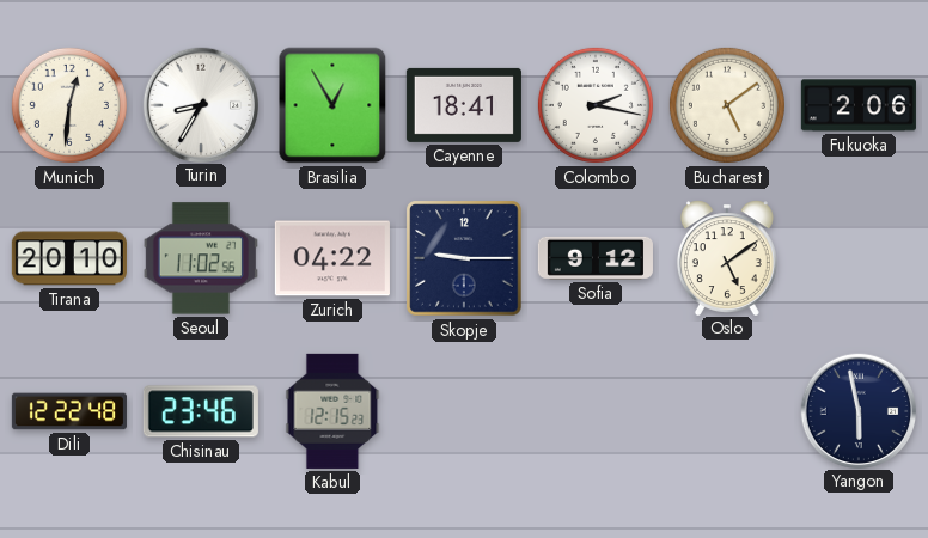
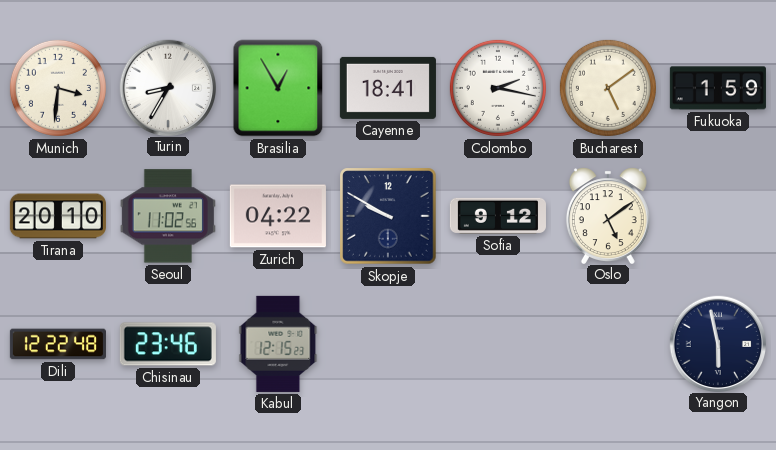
Munich: 12:31 -> 3:31
Fukuoka: 2:06 -> 1:59
Skopje: 9:15 -> 9:50
